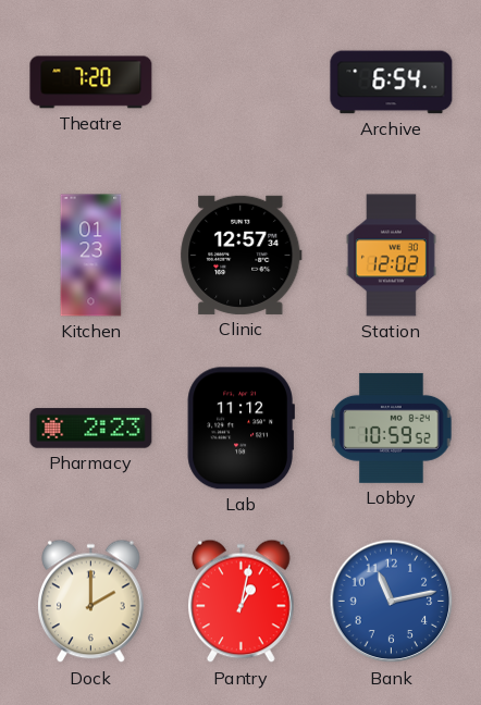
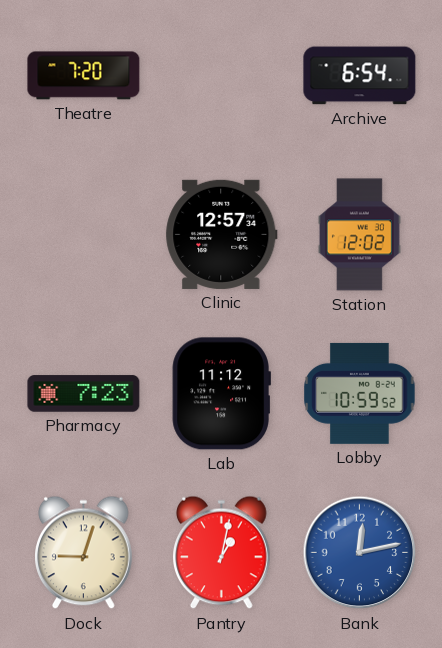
Kitchen: 01:23 -> none
Pharmacy: 2:23 -> 7:23
Dock: 2:00 -> 9:03
Bank: 11:13 -> 12:13
